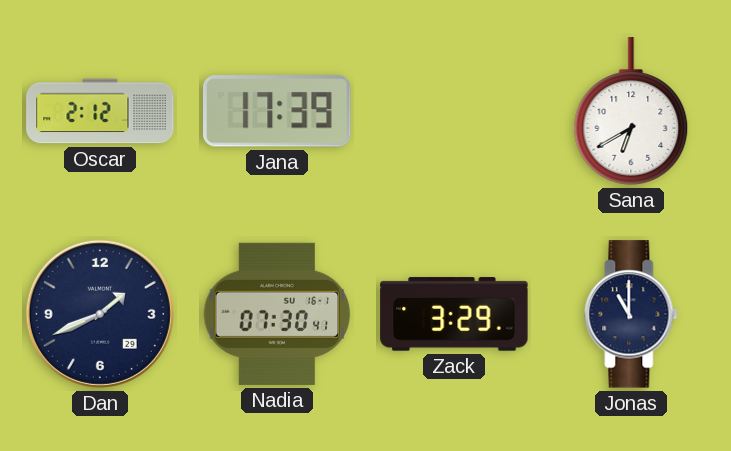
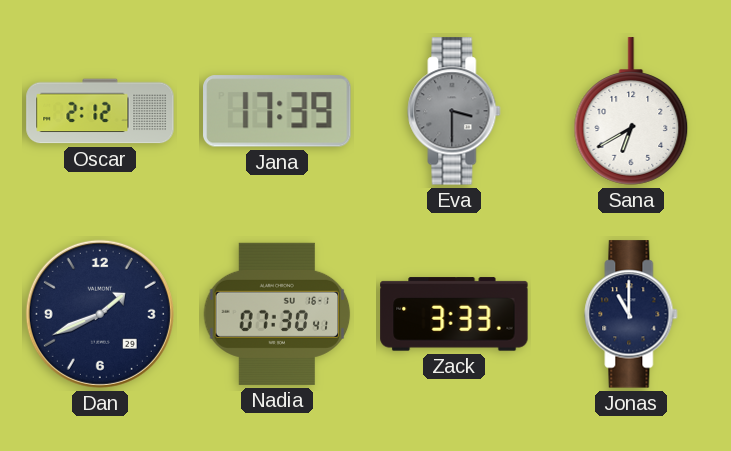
Eva: none -> 3:30
Zack: 3:29 -> 3:33
